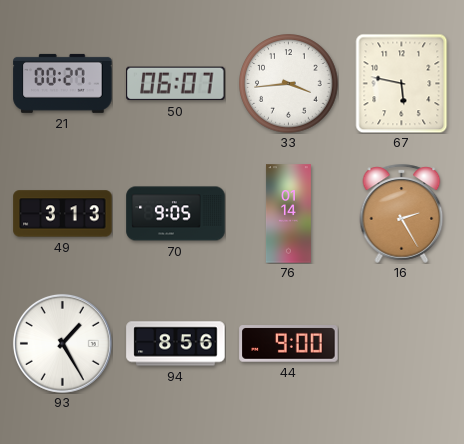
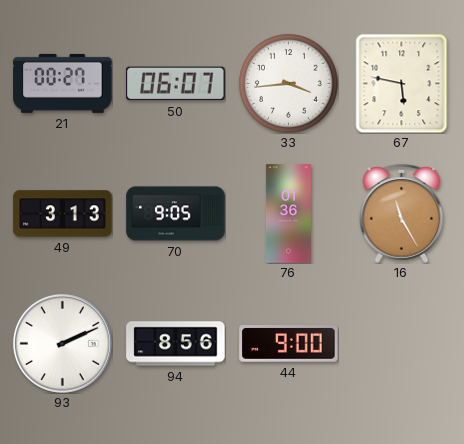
76: 01:14 -> 01:36
16: 2:25 -> 11:25
93: 1:25 -> 2:11
